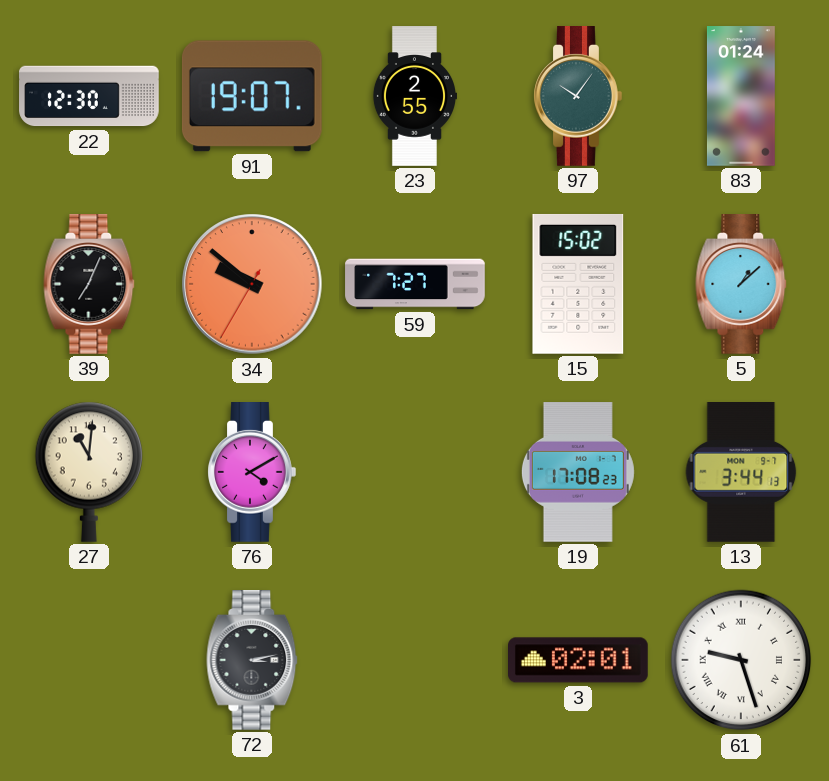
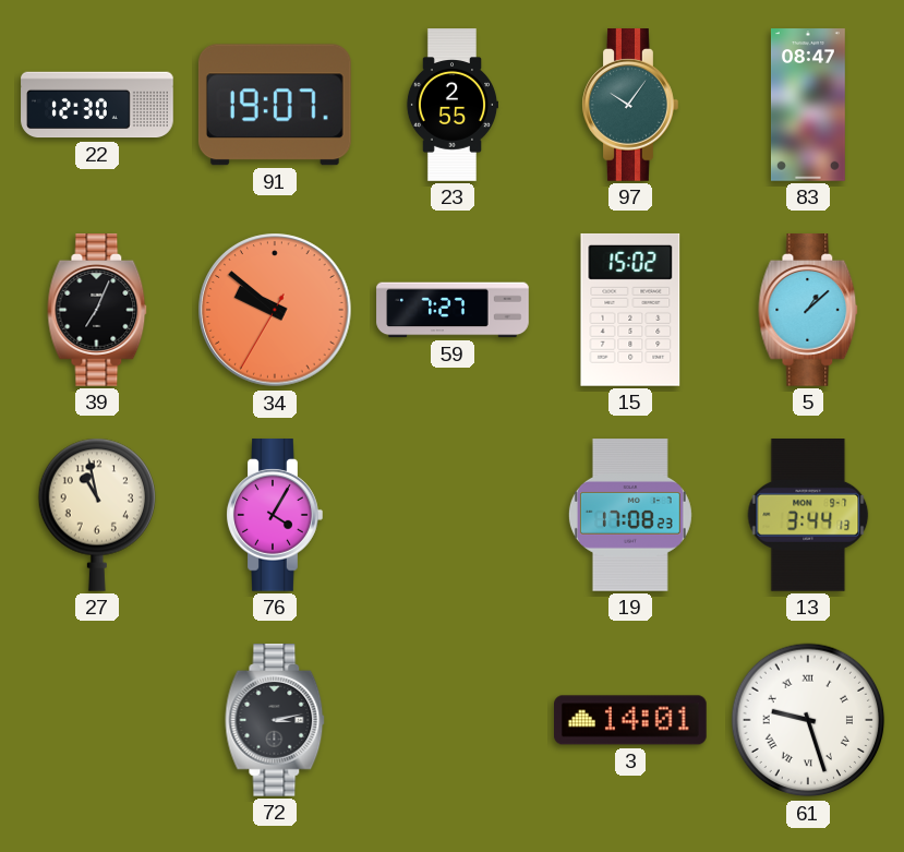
83: 01:24 -> 08:47
27: 11:01 -> 10:58
76: 4:10 -> 4:05
3: 02:01 -> 14:01
